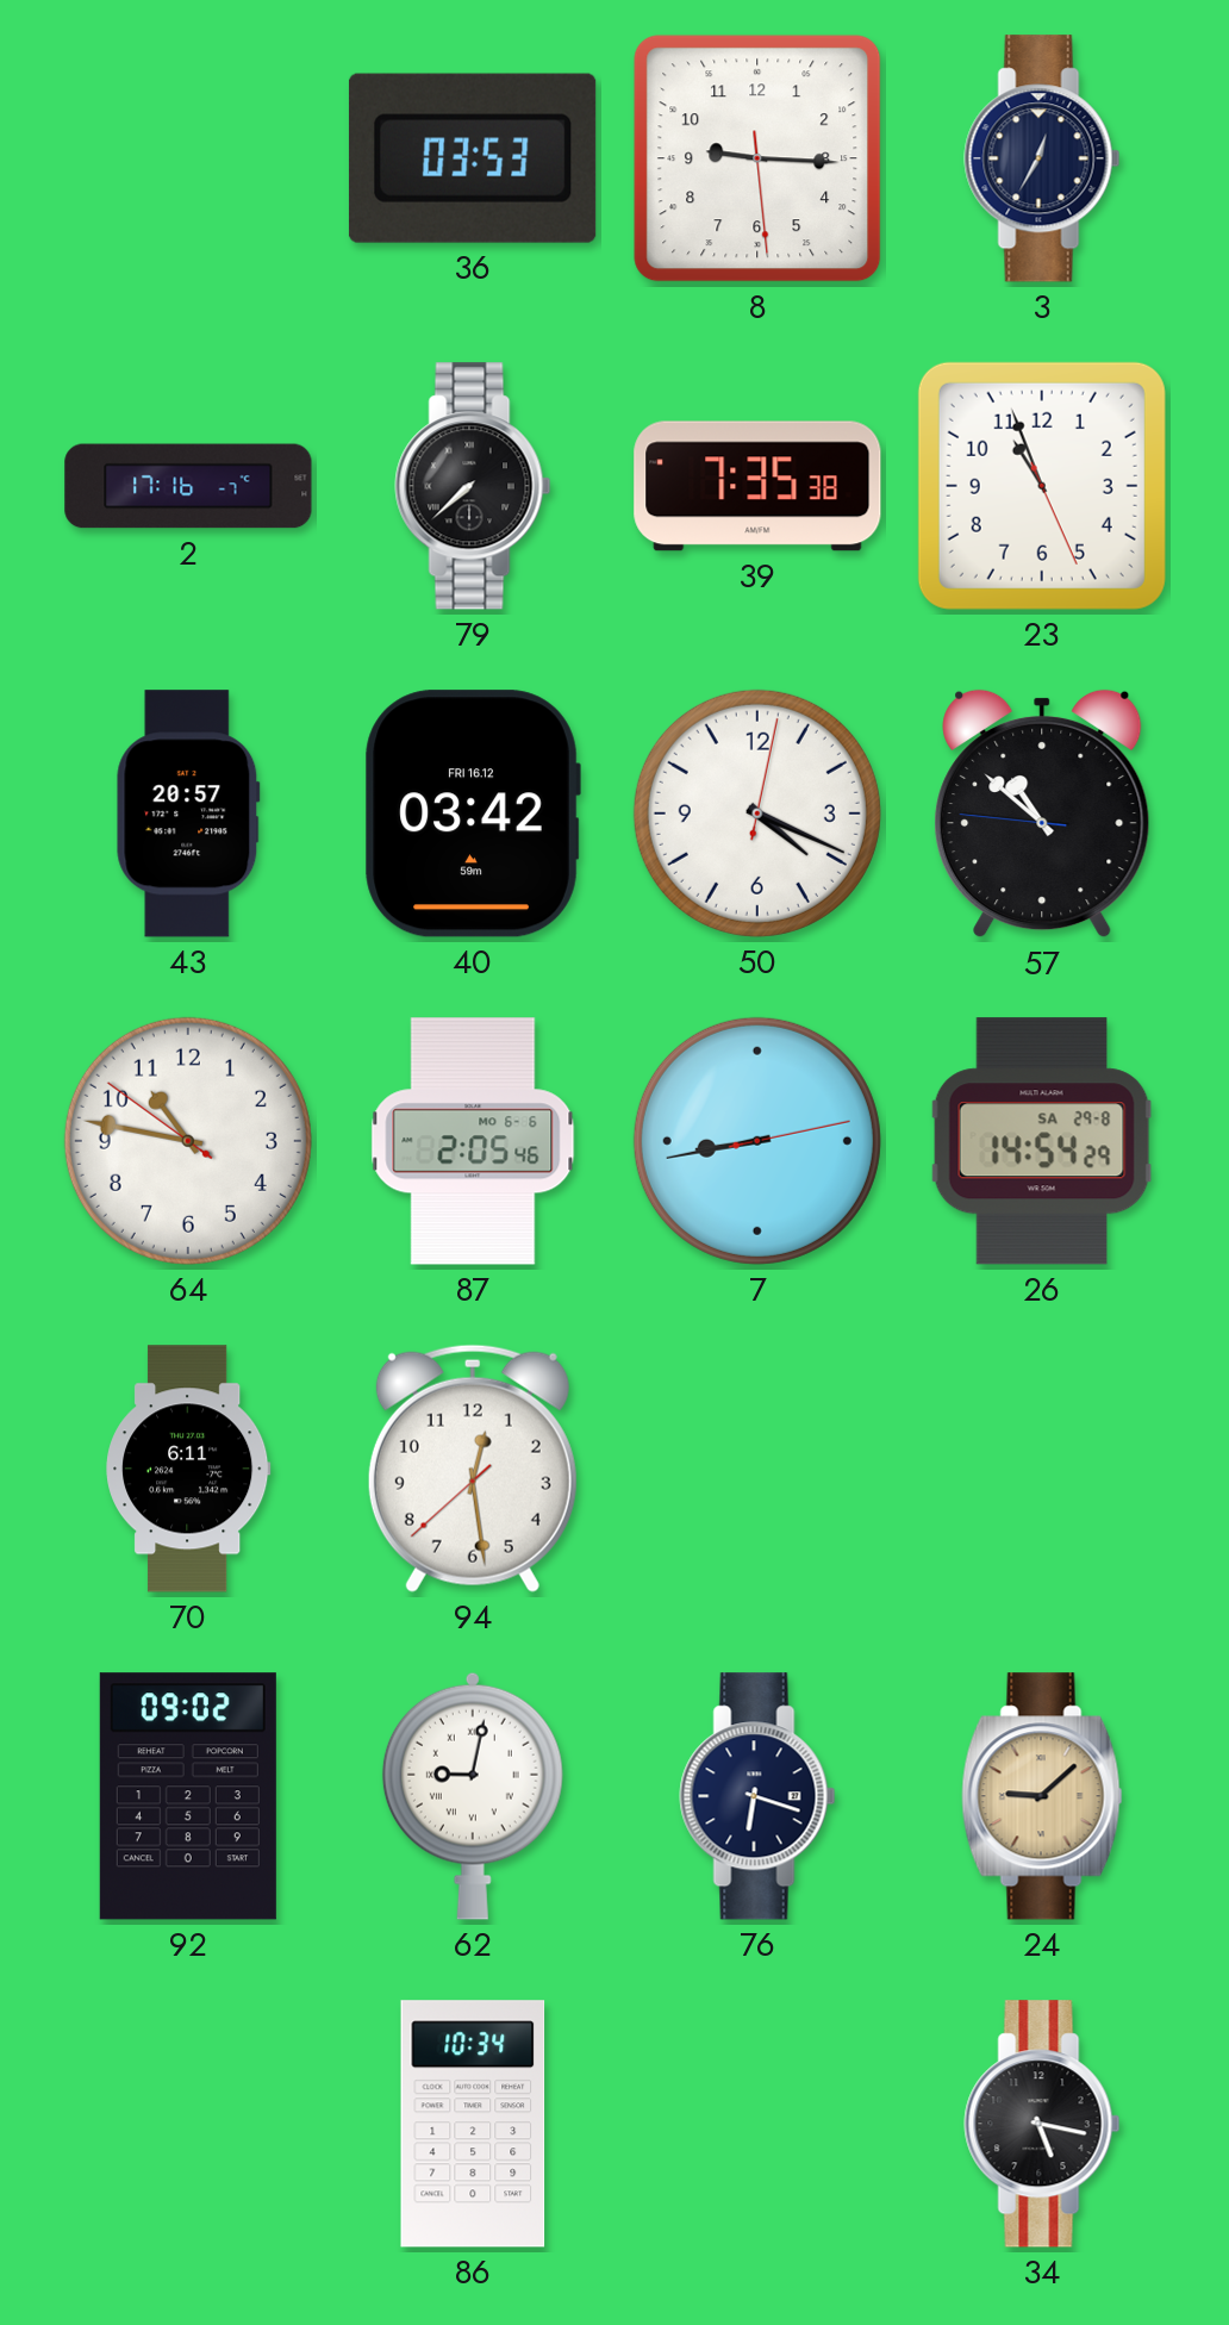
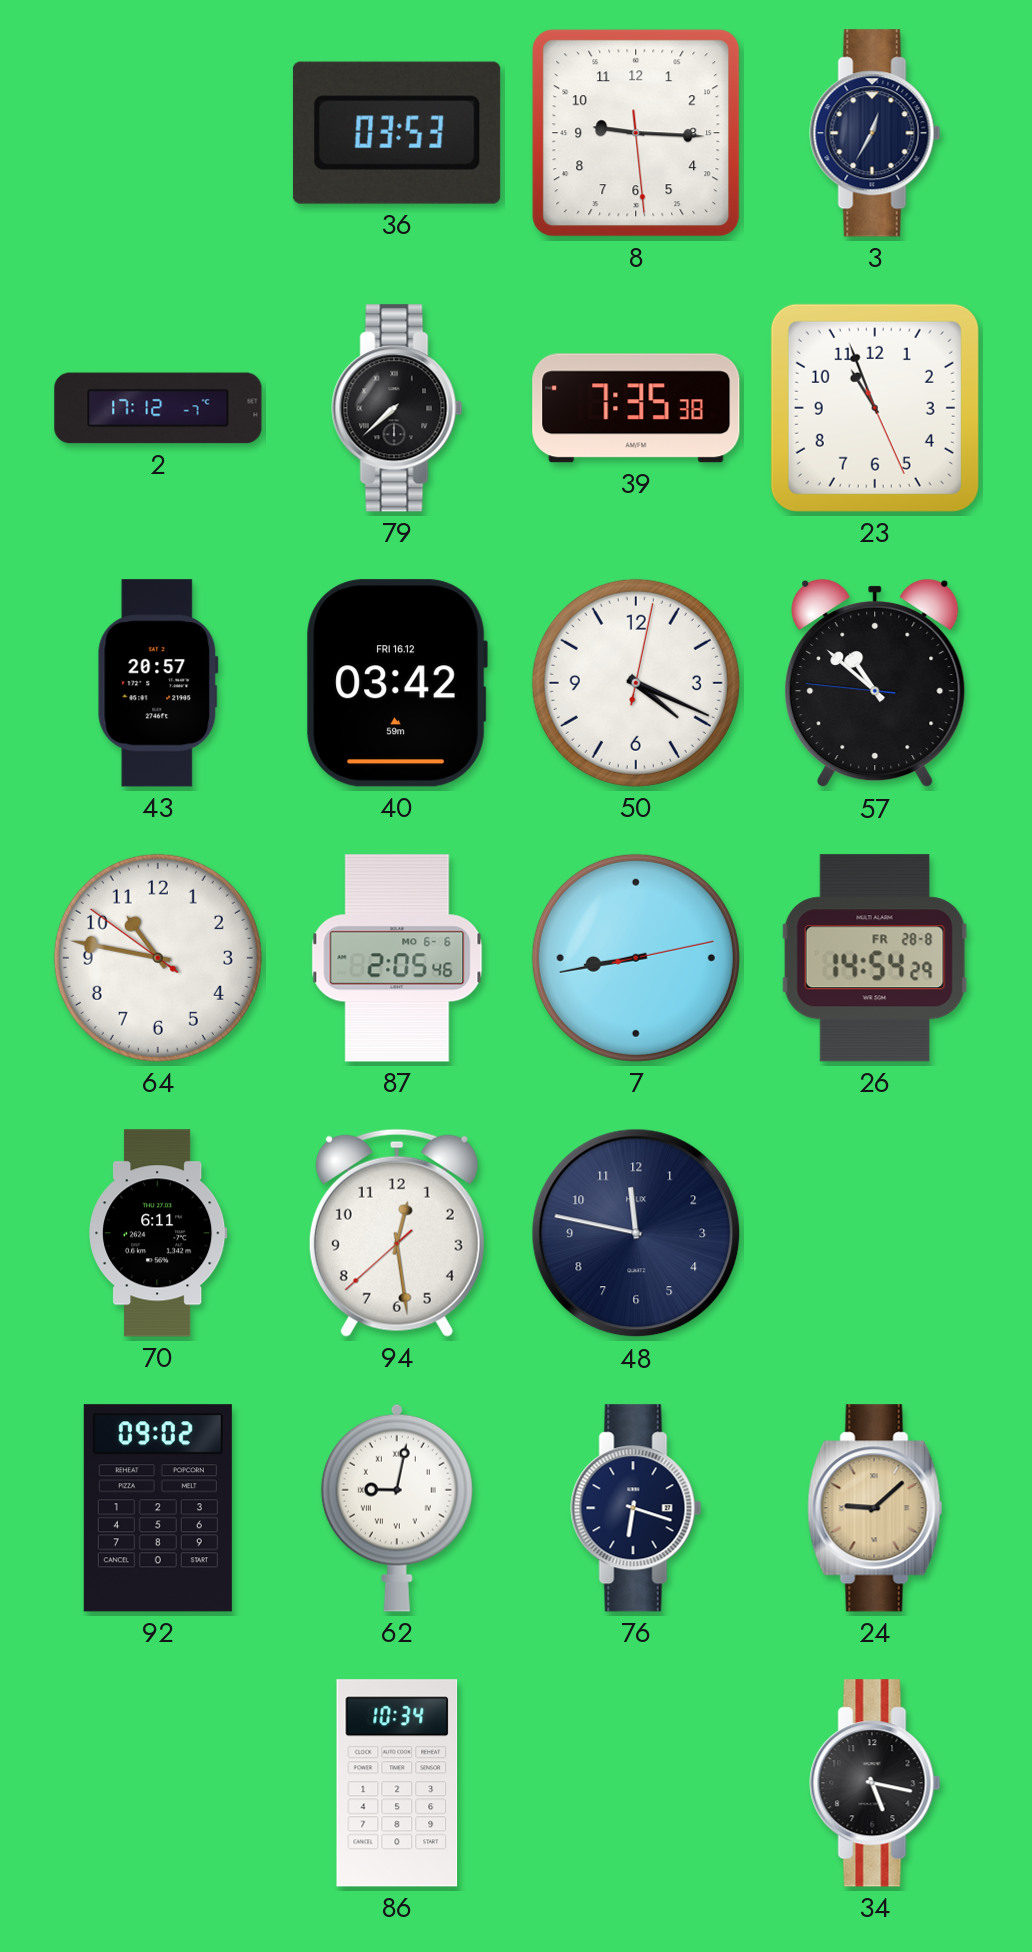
2: 17:16 -> 17:12
26 date: SA 29-8 -> FR 28-8
48: none -> 11:47
